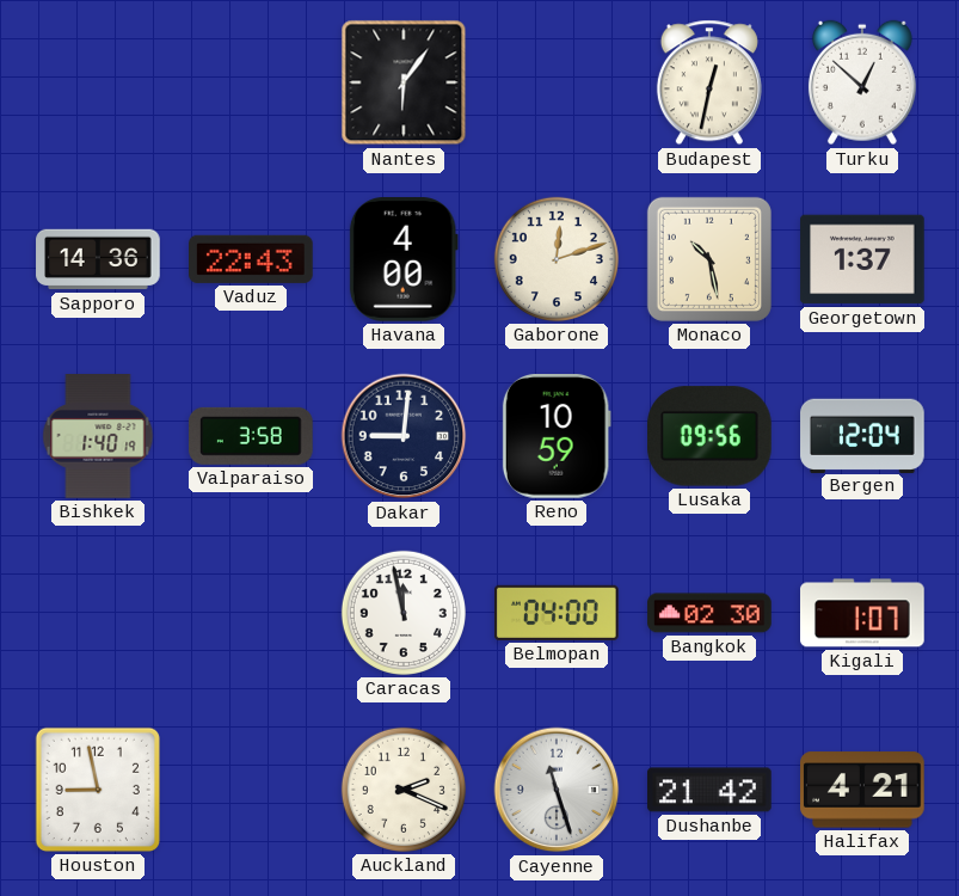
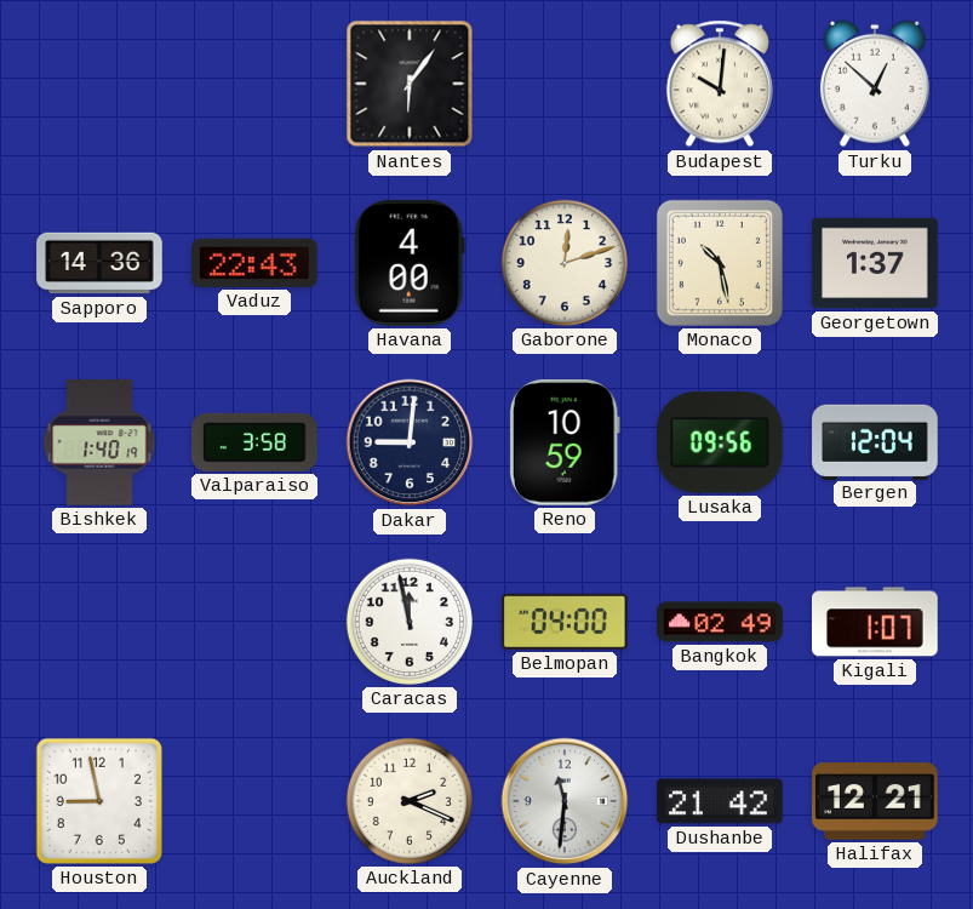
Budapest: 12:32 -> 10:01
Bangkok: 02:30 -> 02:49
Cayenne: 11:27 -> 11:31
Halifax: 4:21 -> 12:21
